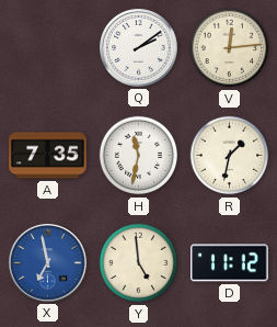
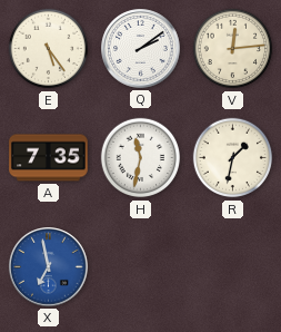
E: none -> 5:24
Y: 4:59 -> none
D: 11:12 -> none
